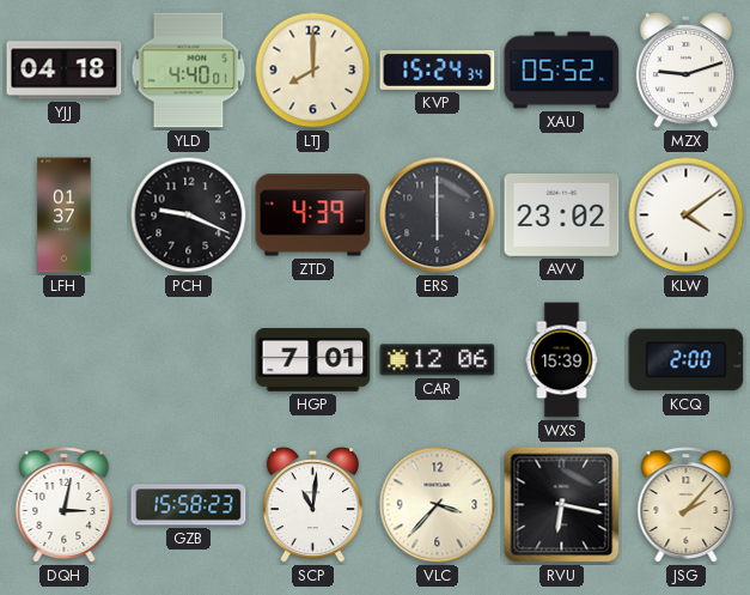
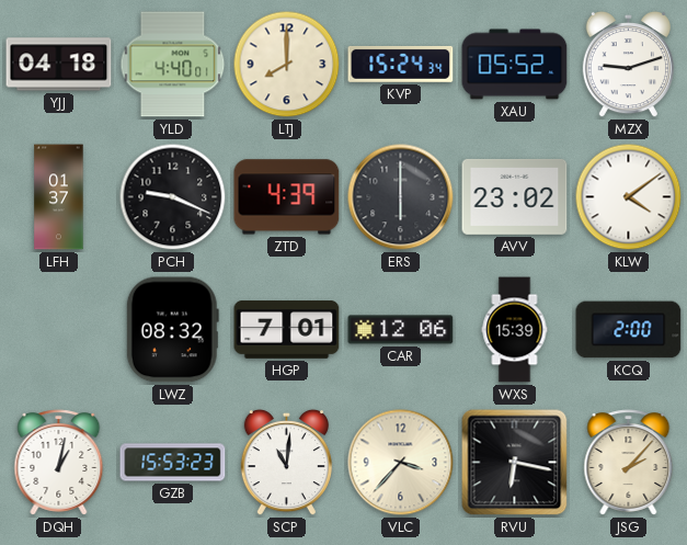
LWZ: none -> 08:32
DQH: 3:02 -> 1:02
GZB: 15:58 -> 15:53
